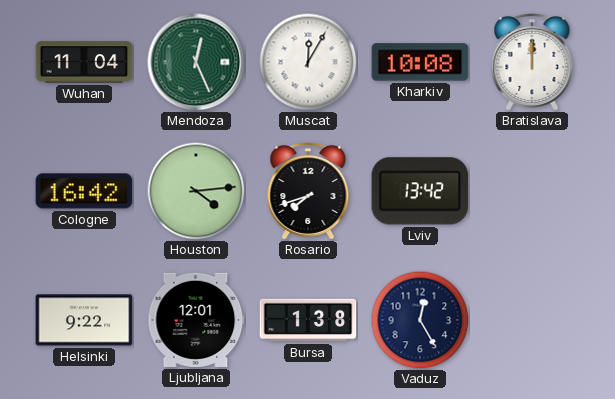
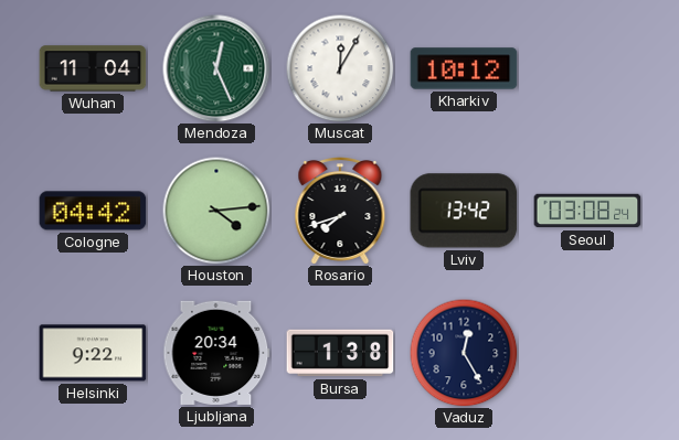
Kharkiv: 10:08 -> 10:12
Bratislava: 12:00 -> none
Cologne: 16:42 -> 04:42
Seoul: none -> 03:08
Ljubljana: 12:01 -> 20:34
